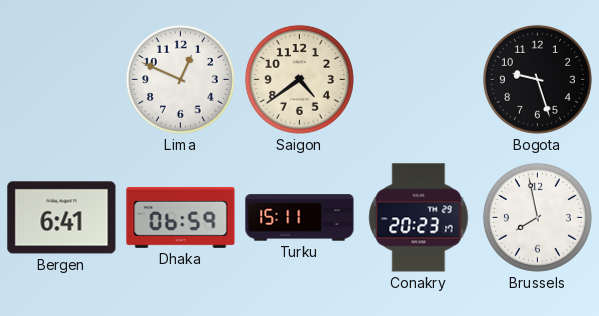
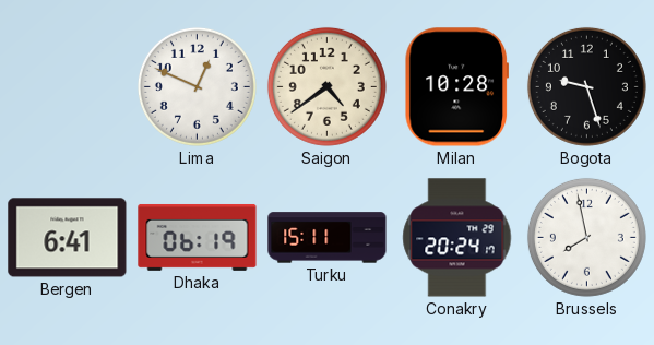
Milan: none -> 10:28
Dhaka: 06:59 -> 06:19
Conakry: 20:23 -> 20:24
